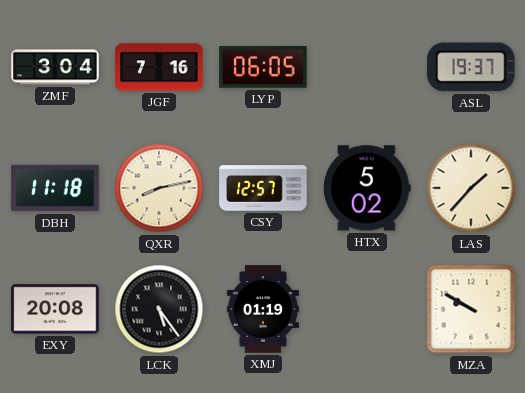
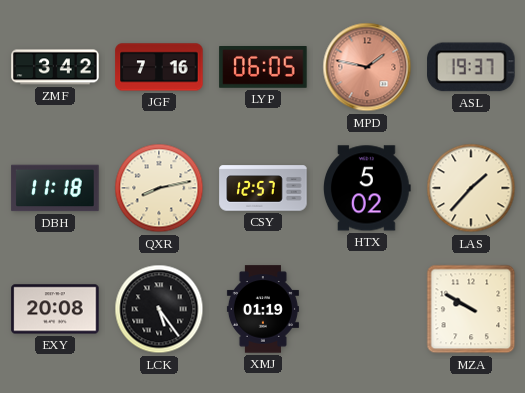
ZMF: 3:04 -> 3:42
MPD: none -> 1:47
